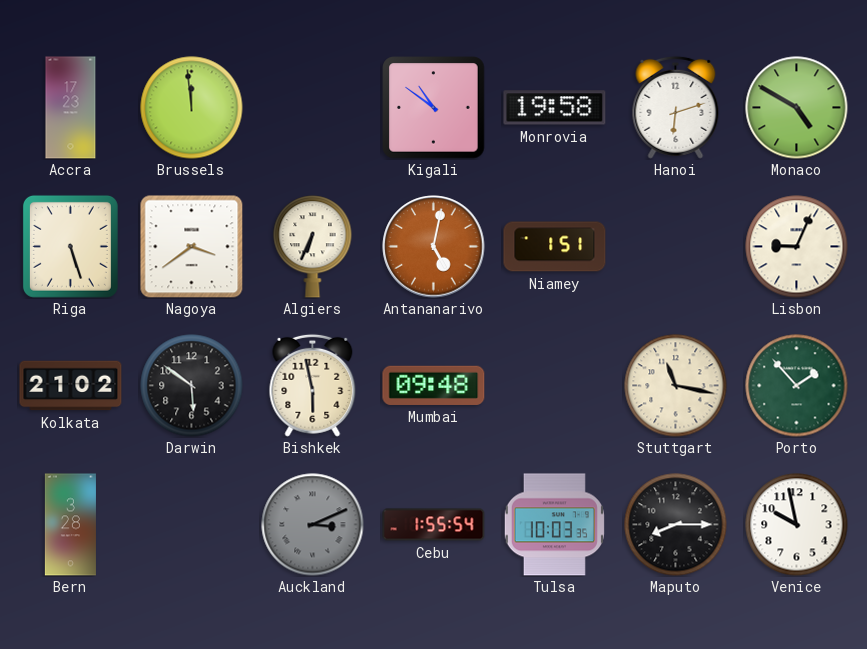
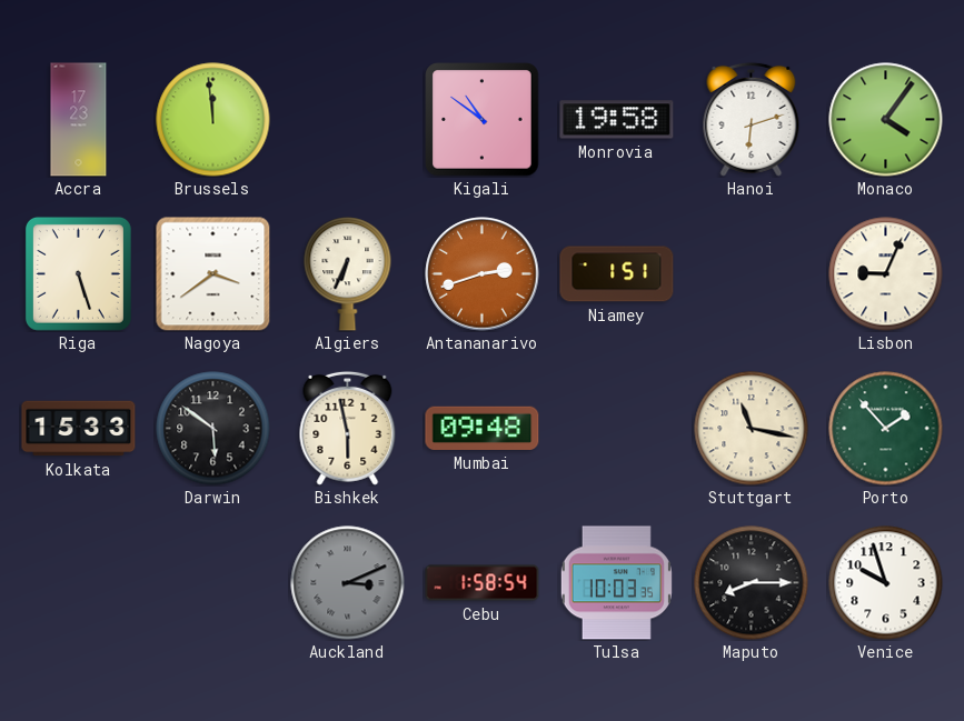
Monaco: 4:50 -> 4:06
Antananarivo: 5:02 -> 2:42
Kolkata: 21:02 -> 15:33
Bern: 3:28 -> none
Cebu: 1:55 -> 1:58
Venice: 9:58 -> 9:57
